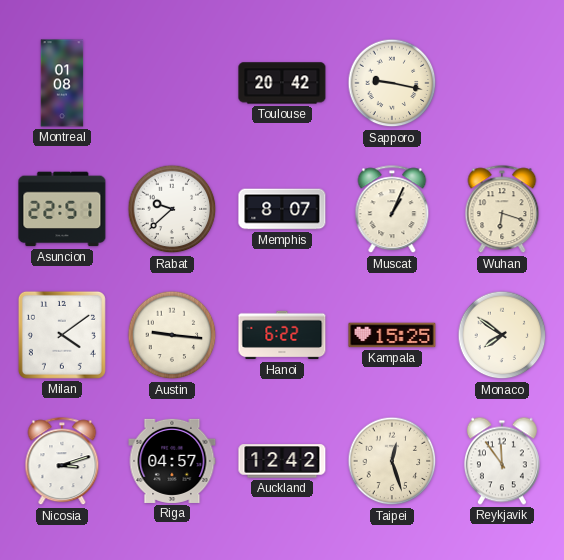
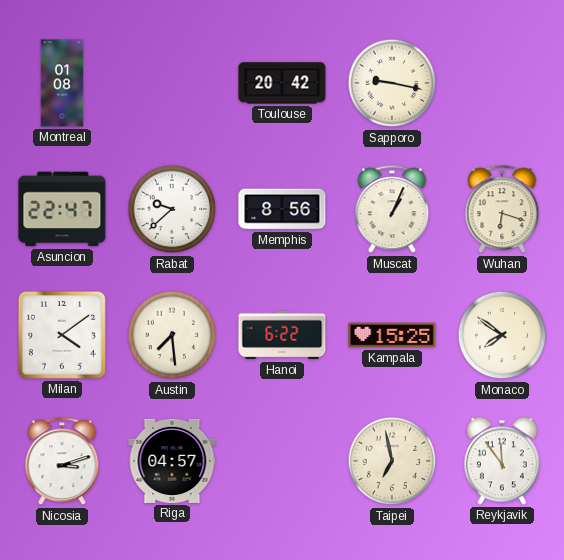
Asuncion: 22:51 -> 22:47
Memphis: 8:07 -> 8:56
Austin: 9:16 -> 7:29
Auckland: 12:42 -> none
Taipei: 12:27 -> 6:58
